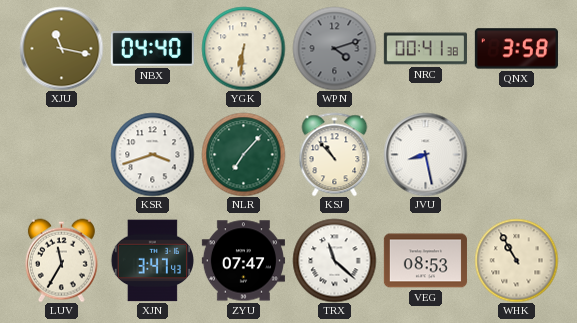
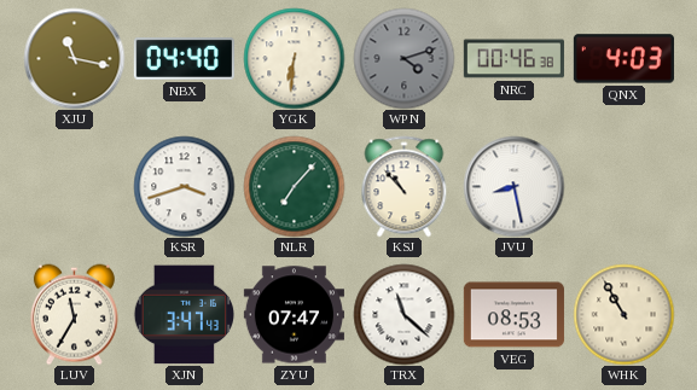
NRC: 00:41 -> 00:46
QNX: 3:58 -> 4:03
